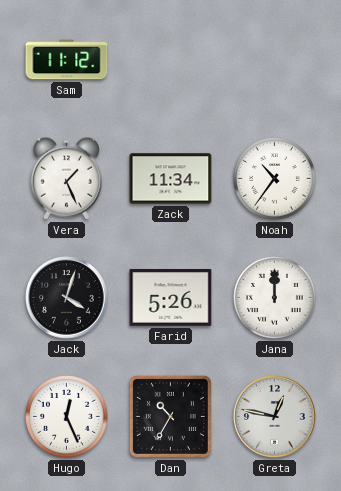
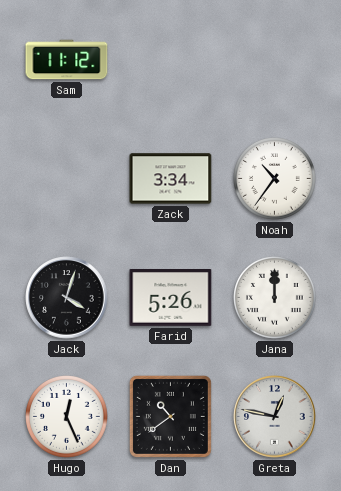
Vera: 1:26 -> none
Zack: 11:34 -> 3:34
Dan: 10:35 -> 10:39
